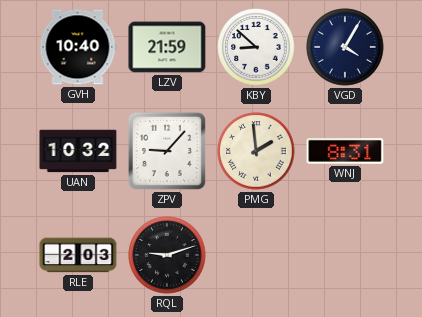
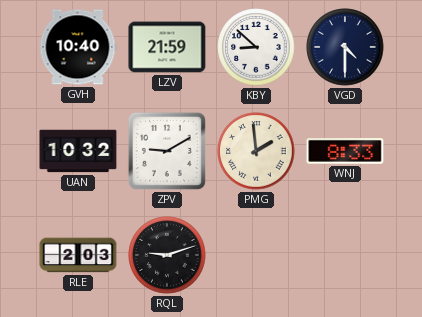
VGD: 4:05 -> 4:30
ZPV: 9:07 -> 9:10
WNJ: 8:31 -> 8:33
